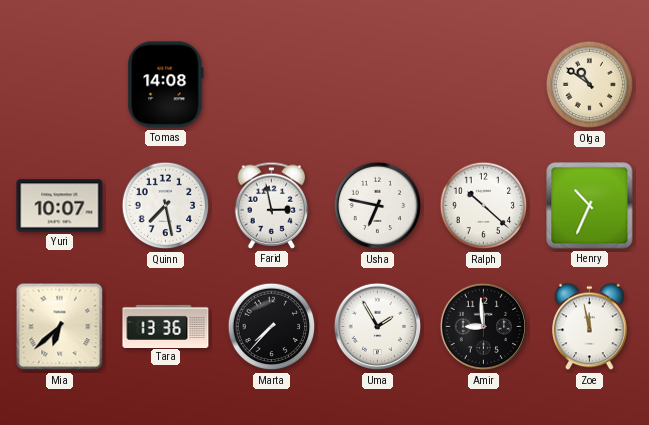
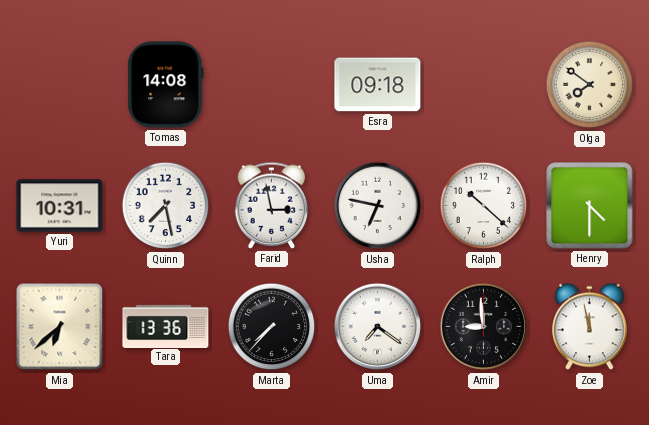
Esra: none -> 09:18
Olga: 10:51 -> 7:51
Yuri: 10:07 -> 10:31
Henry: 10:34 -> 4:30
Uma: 1:55 -> 7:21
